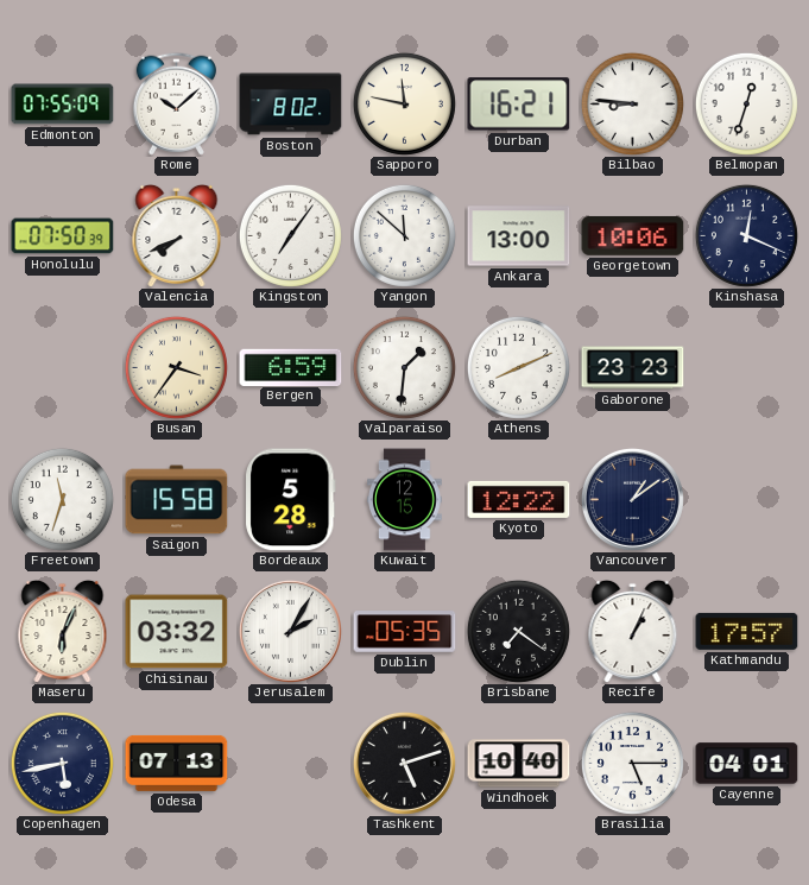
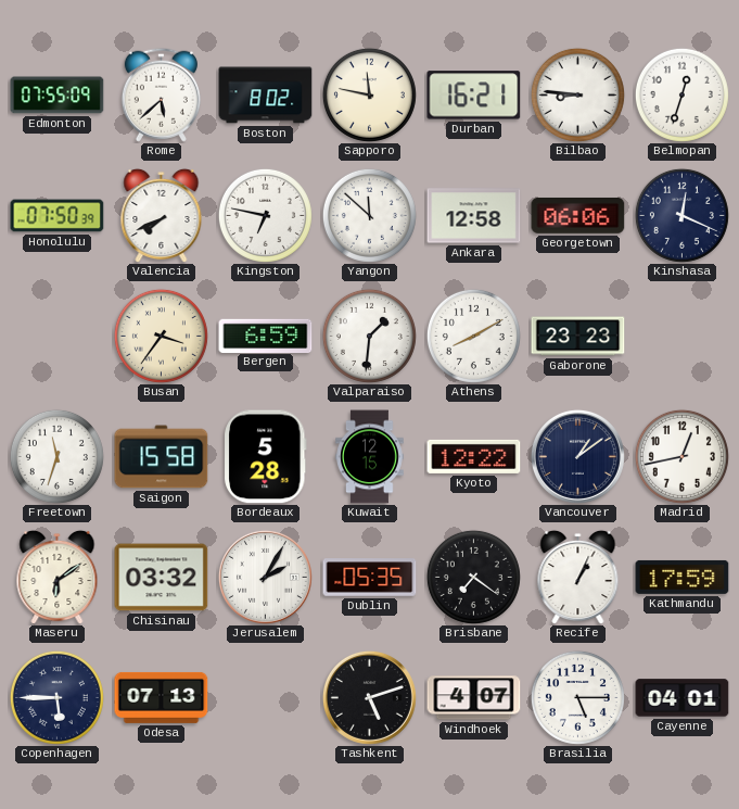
Rome: 10:08 -> 5:38
Kingston: 7:06 -> 6:47
Ankara: 13:00 -> 12:58
Georgetown: 10:06 -> 06:06
Athens: 8:11 -> 8:10
Madrid: none -> 12:43
Maseru: 6:04 -> 6:09
Kathmandu: 17:57 -> 17:59
Copenhagen: 5:43 -> 5:45
Windhoek: 10:40 -> 4:07
